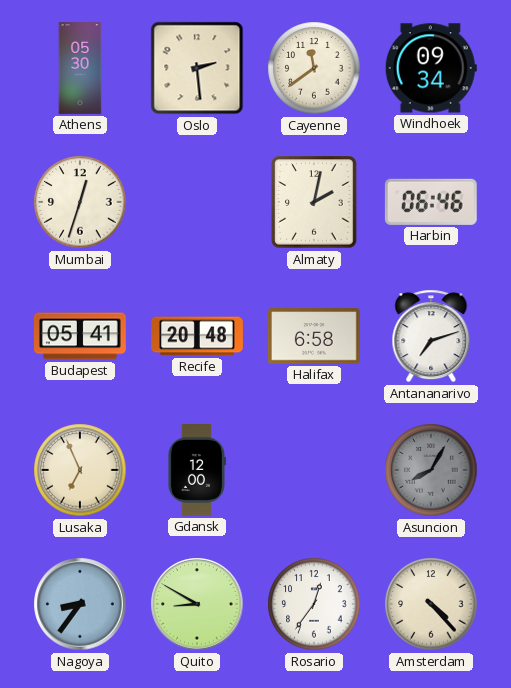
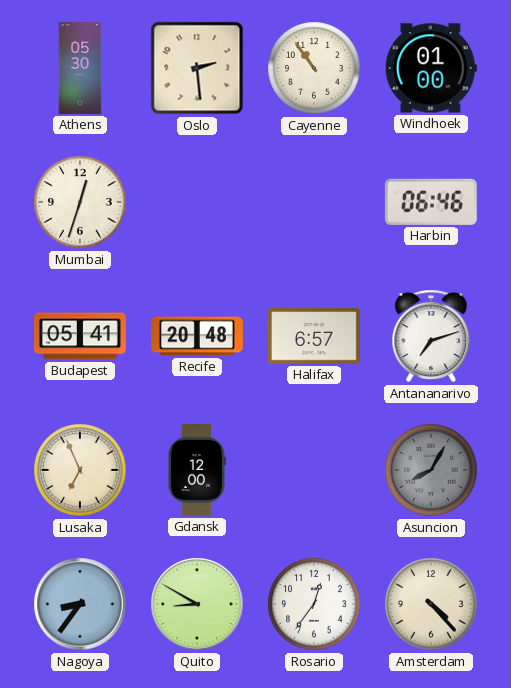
Cayenne: 11:39 -> 10:54
Windhoek: 09:34 -> 01:00
Almaty: 2:02 -> none
Halifax: 6:58 -> 6:57
